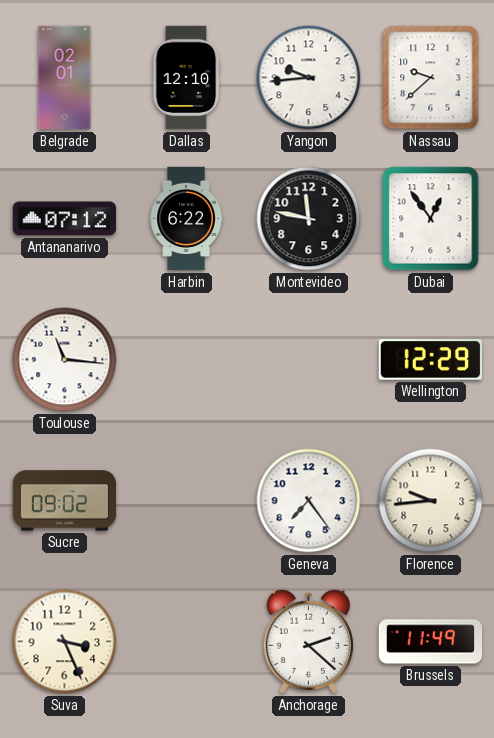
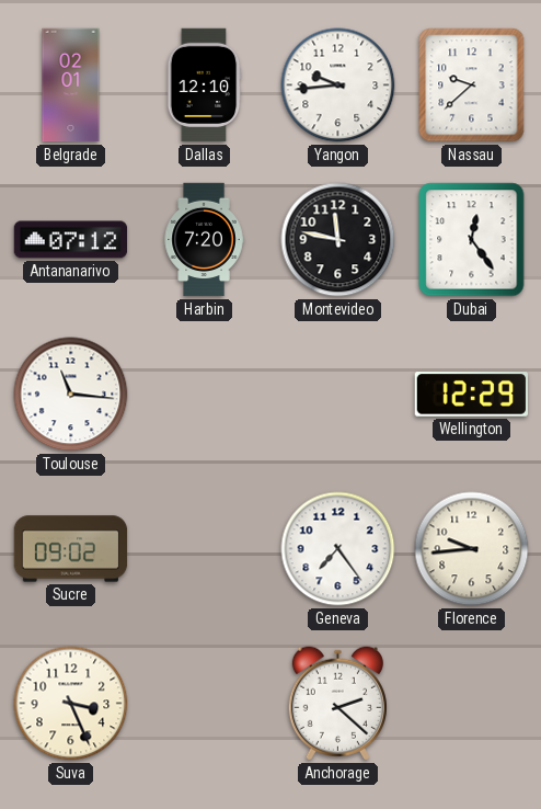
Harbin: 6:22 -> 7:20
Dubai: 12:54 -> 12:24
Brussels: 11:49 -> none
